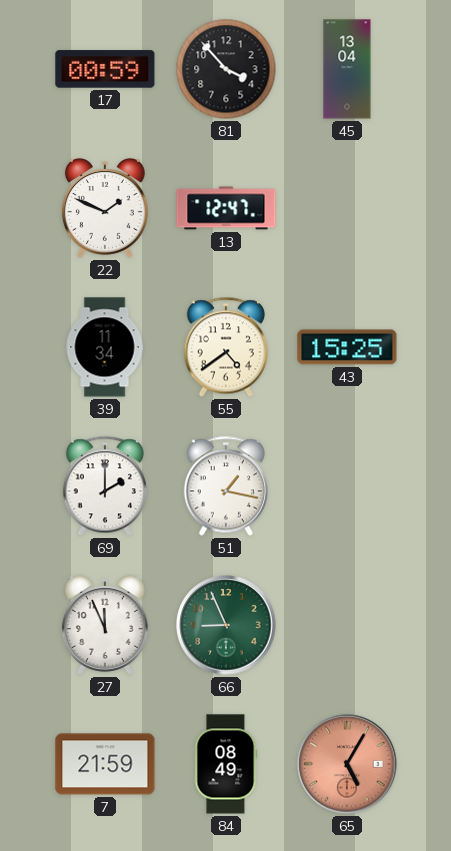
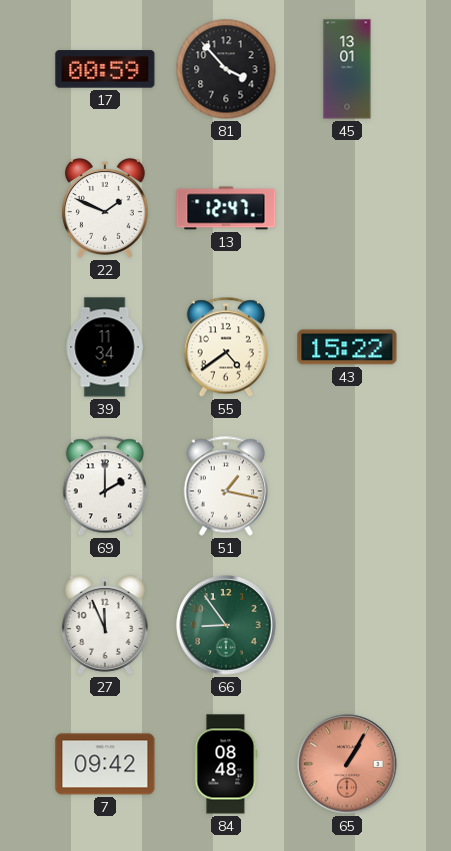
45: 13:04 -> 13:01
43: 15:25 -> 15:22
66: 8:56 -> 8:54
7: 21:59 -> 09:42
84: 08:49 -> 08:48
65: 5:05 -> 1:05
